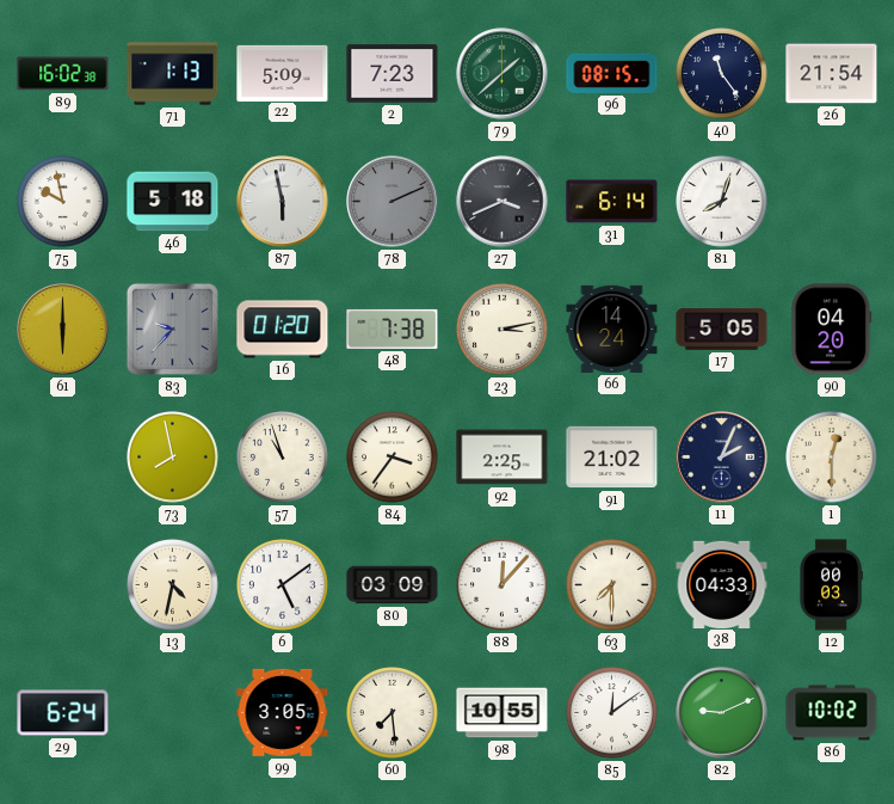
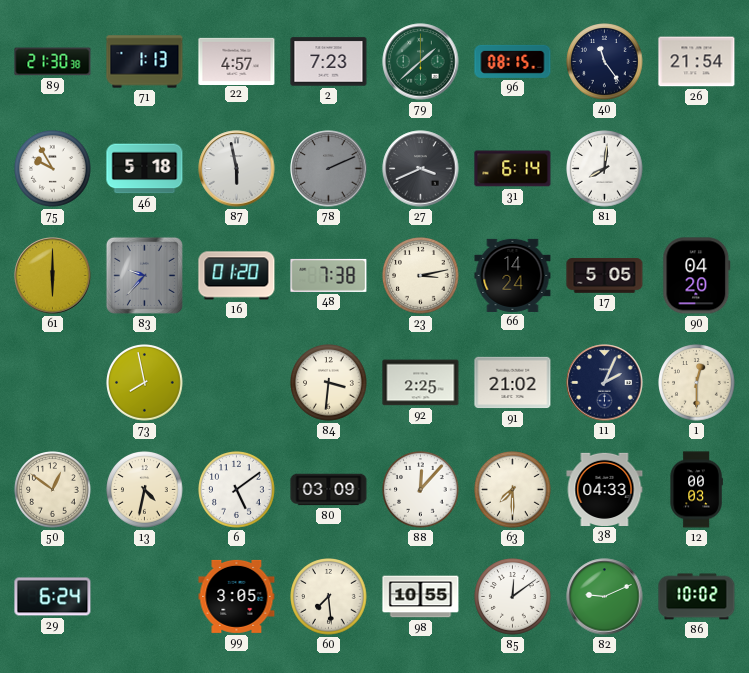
89: 16:02 -> 21:30
22: 5:09 -> 4:57
75: 9:58 -> 9:55
81: 8:03 -> 8:01
57: 10:57 -> none
84: 3:36 -> 3:31
50: none -> 12:51
